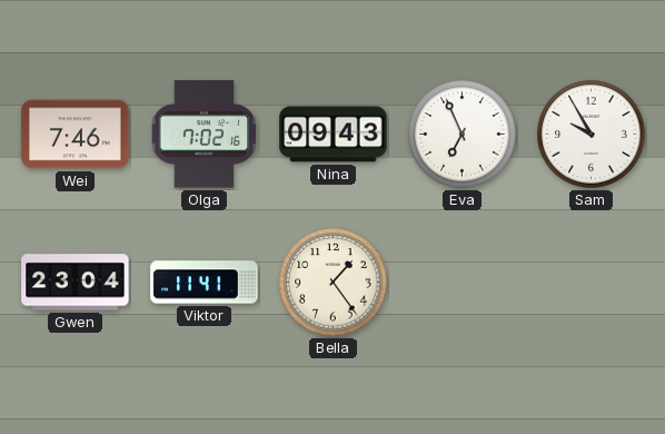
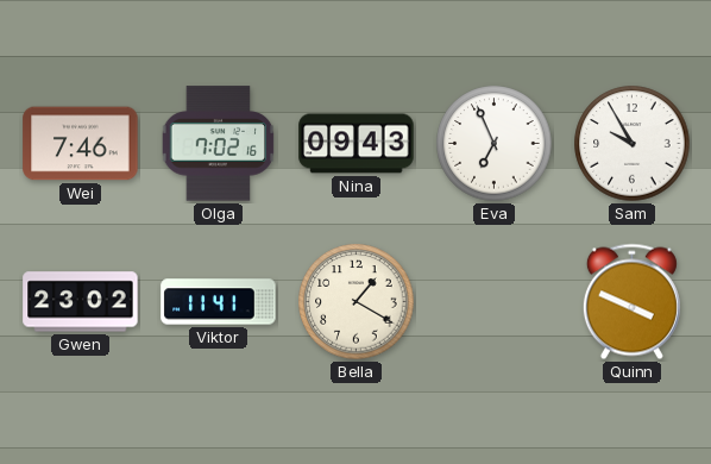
Gwen: 23:04 -> 23:02
Bella: 1:24 -> 1:20
Quinn: none -> 3:49
